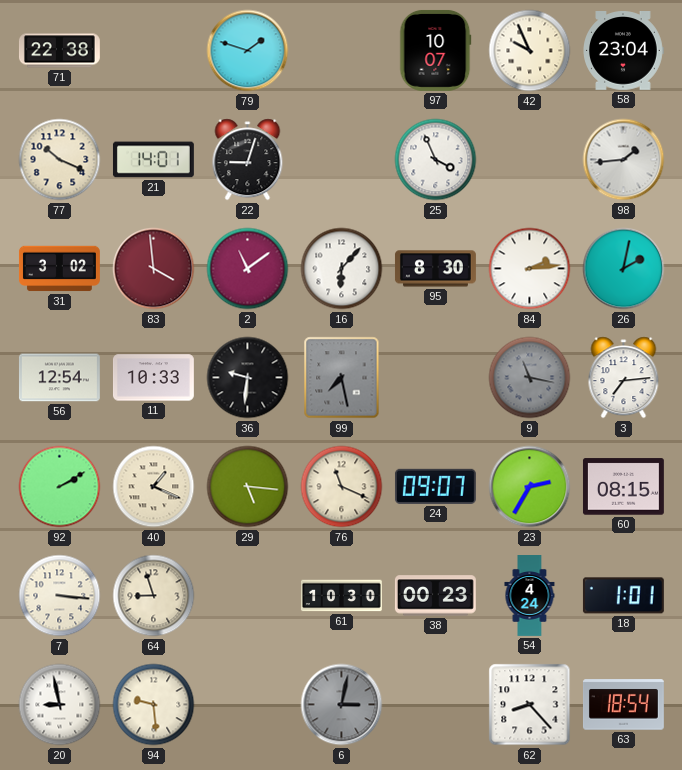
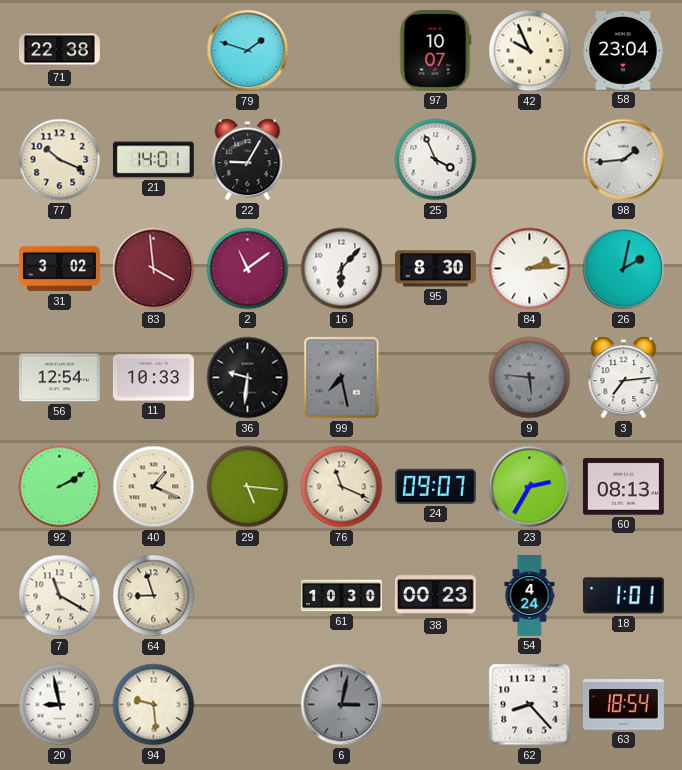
22: 9:03 -> 9:05
9: 11:17 -> 5:46
60: 08:15 -> 08:13
7: 3:16 -> 11:20
